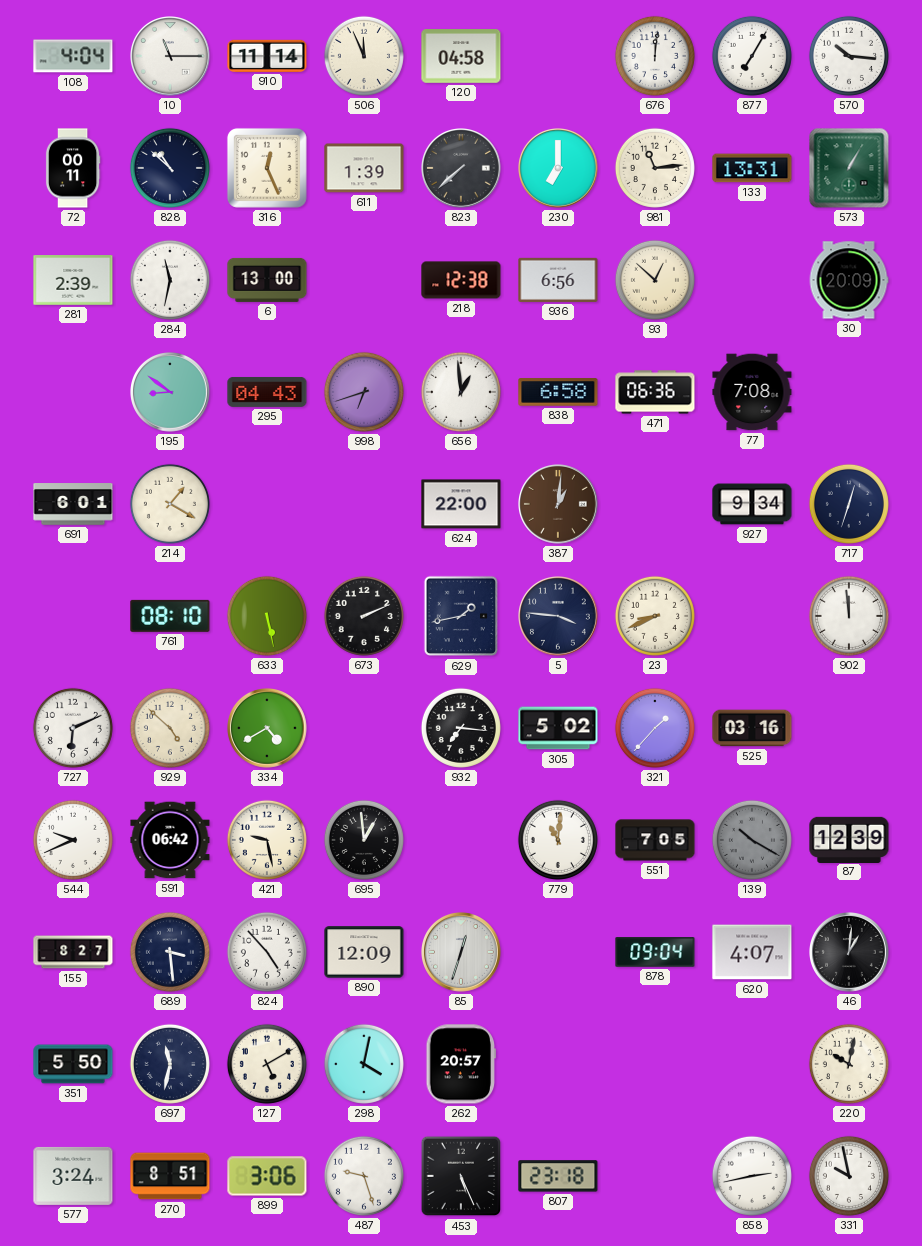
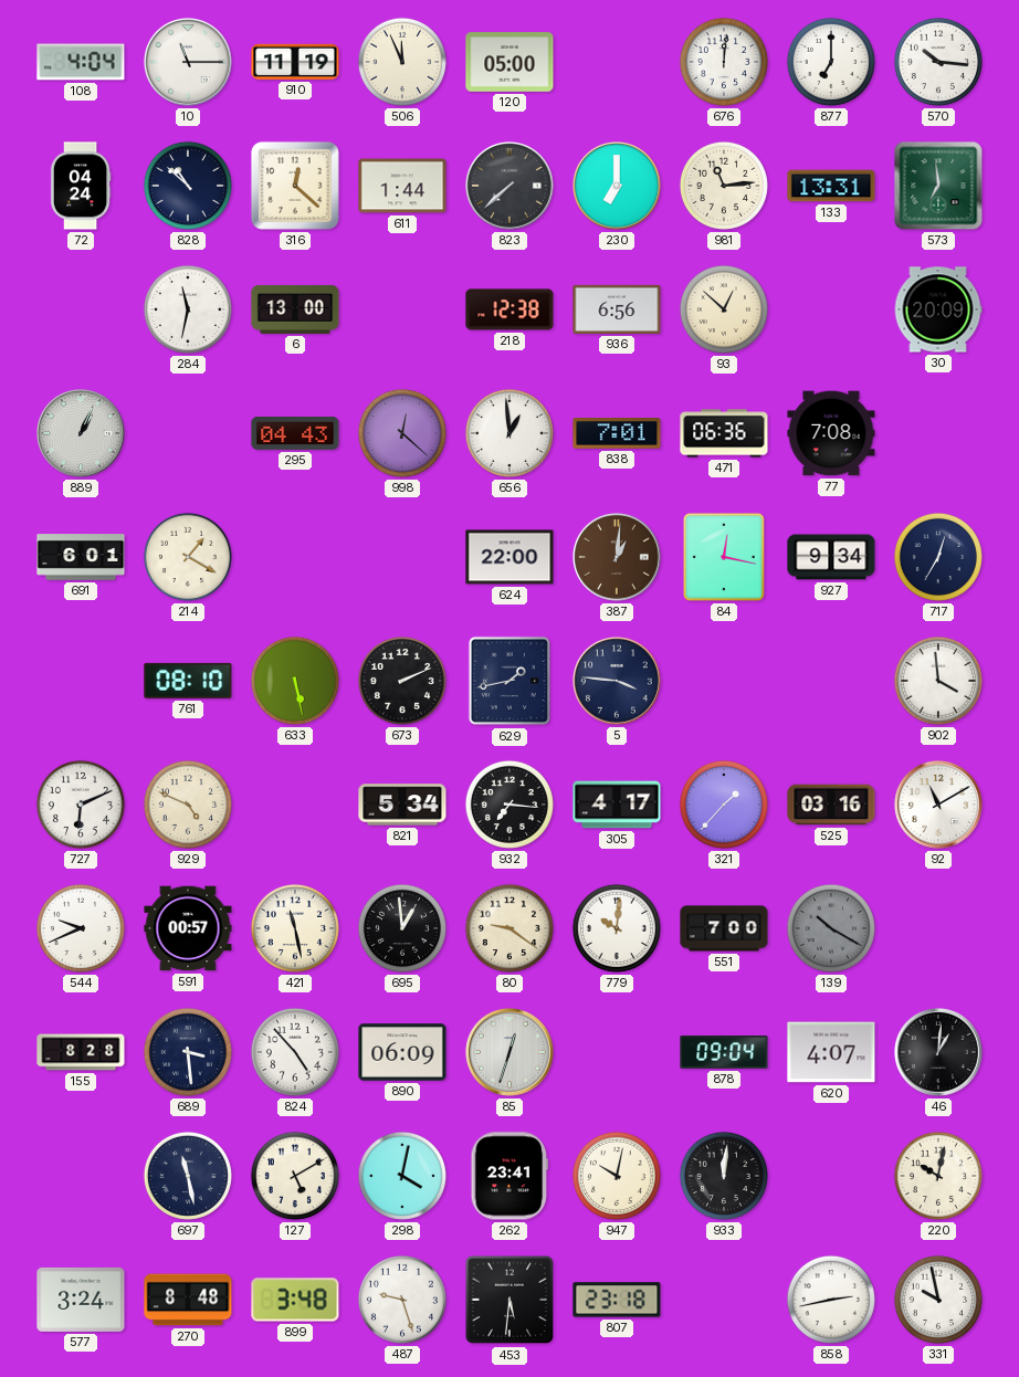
910: 11:14 -> 11:19
120: 04:58 -> 05:00
877: 7:05 -> 7:00
72: 00:11 -> 04:24
316: 12:26 -> 12:22
611: 1:39 -> 1:44
573: 1:05 -> 6:59
281: 2:39 -> none
889: none -> 1:04
195: 8:51 -> none
998: 6:42 -> 12:22
838: 6:58 -> 7:01
84: none -> 12:17
717: 12:33 -> 12:35
23: 8:41 -> none
902: 11:59 -> 3:59
929: 4:52 -> 4:49
334: 4:40 -> none
821: none -> 5:34
305: 5:02 -> 4:17
92: none -> 11:10
591: 06:42 -> 00:57
421: 9:28 -> 11:28
80: none -> 9:21
779: 11:01 -> 10:01
551: 7:05 -> 7:00
87: 12:39 -> none
155: 8:27 -> 8:28
890: 12:09 -> 06:09
351: 5:50 -> none
697: 11:32 -> 11:28
262: 20:57 -> 23:41
947: none -> 10:02
933: none -> 12:01
270: 8:51 -> 8:48
899: 3:06 -> 3:48
453: 5:26 -> 5:31
